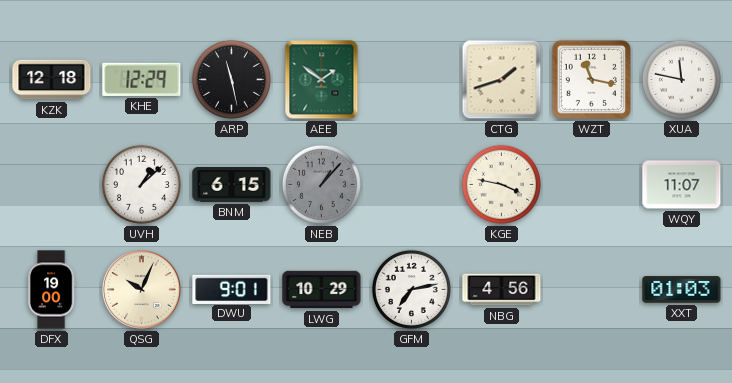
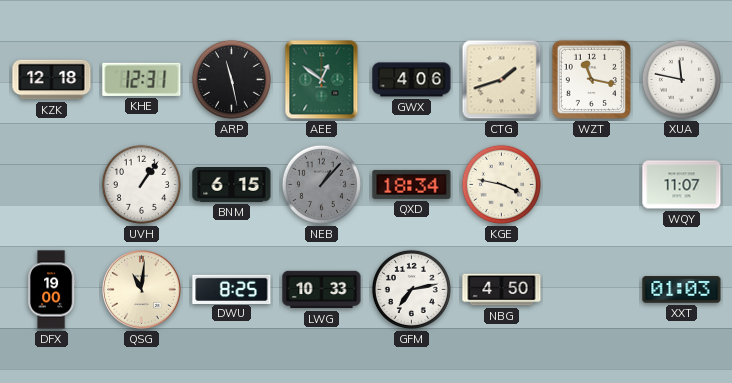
KHE: 12:29 -> 12:31
AEE: 1:51 -> 12:51
GWX: none -> 4:06
UVH: 1:08 -> 1:06
QXD: none -> 18:34
QSG: 10:04 -> 11:01
DWU: 9:01 -> 8:25
LWG: 10:29 -> 10:33
NBG: 4:56 -> 4:50
